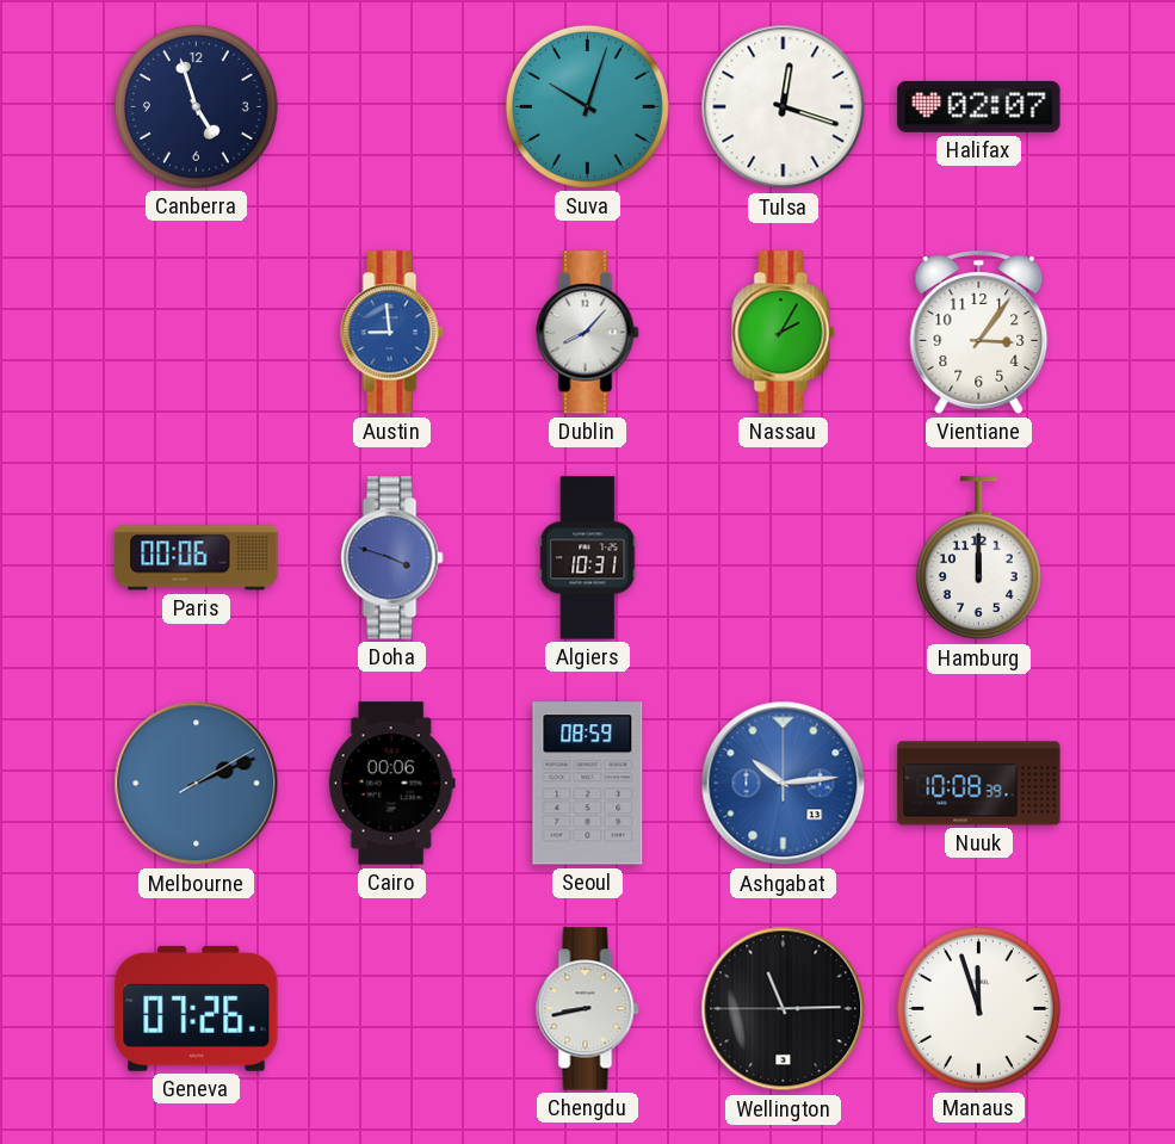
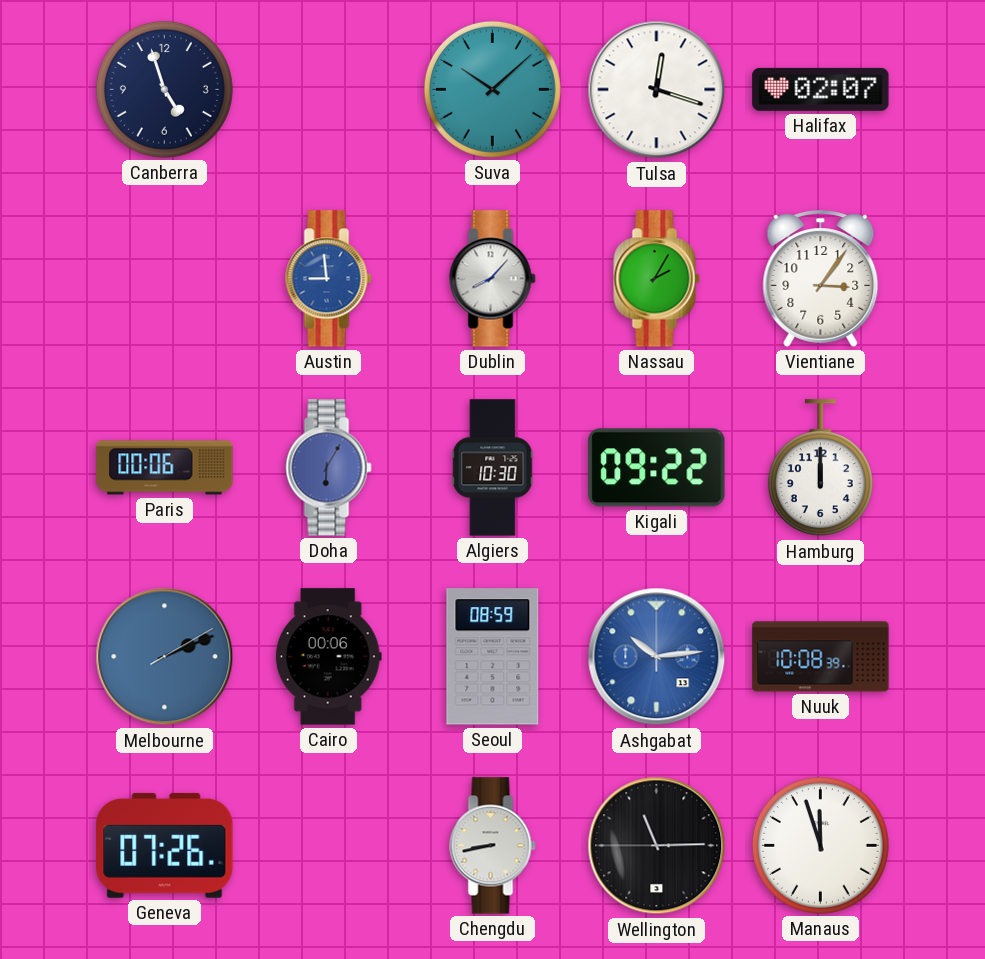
Suva: 10:03 -> 10:08
Doha: 3:48 -> 6:05
Algiers: 10:31 -> 10:30
Kigali: none -> 09:22
